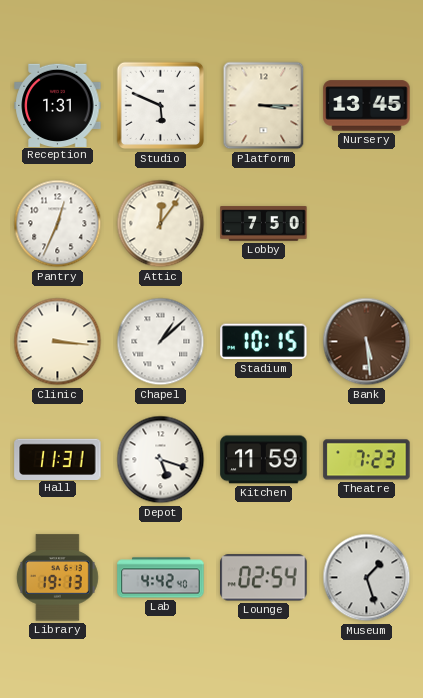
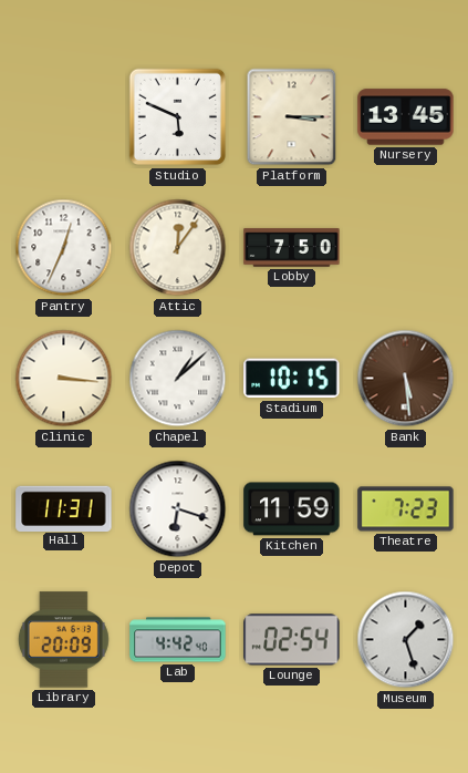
Reception: 1:31 -> none
Depot: 5:18 -> 6:18
Library: 19:13 -> 20:09
